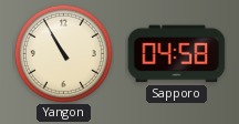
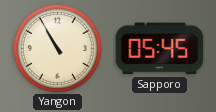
Sapporo: 04:58 -> 05:45
